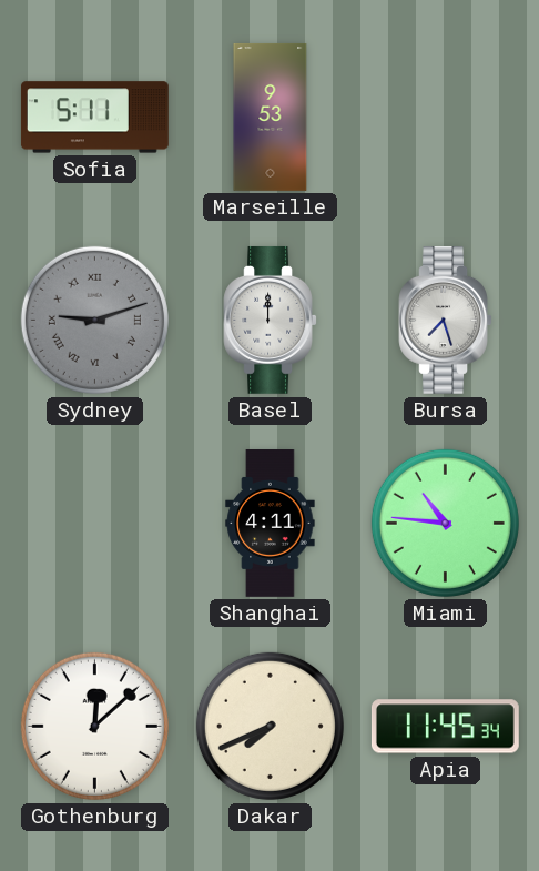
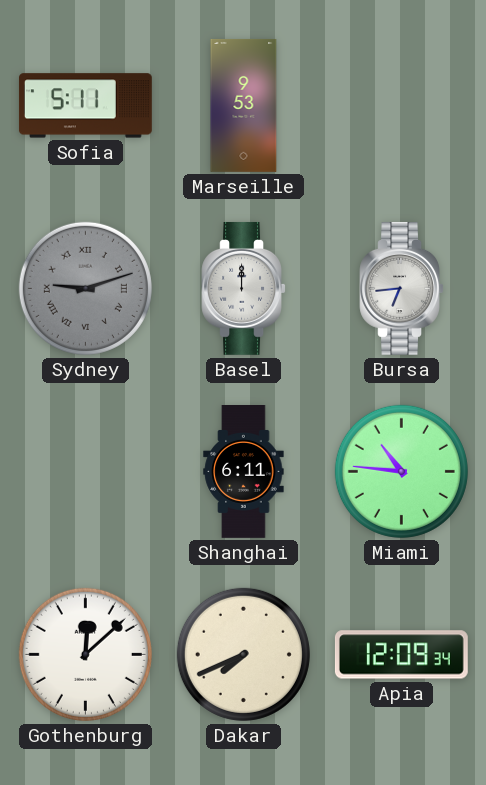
Bursa: 7:27 -> 6:44
Shanghai: 4:11 -> 6:11
Apia: 11:45 -> 12:09
